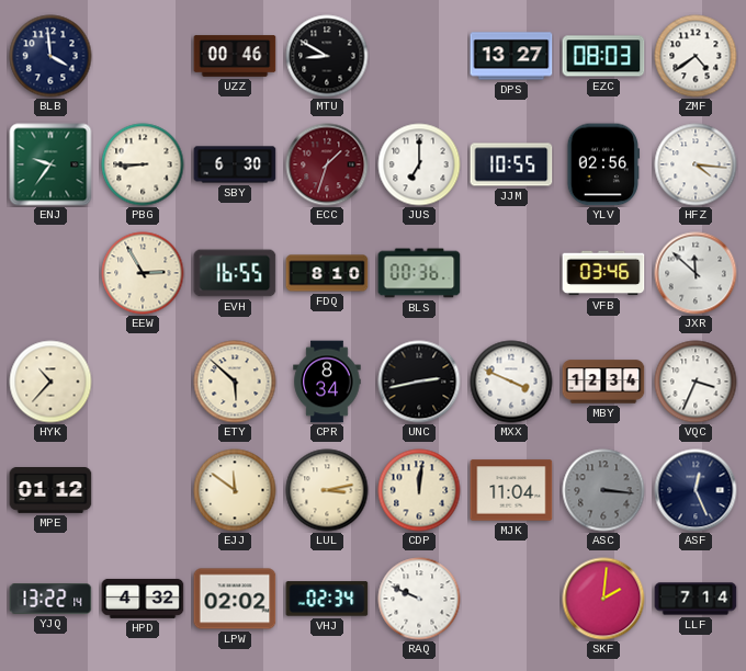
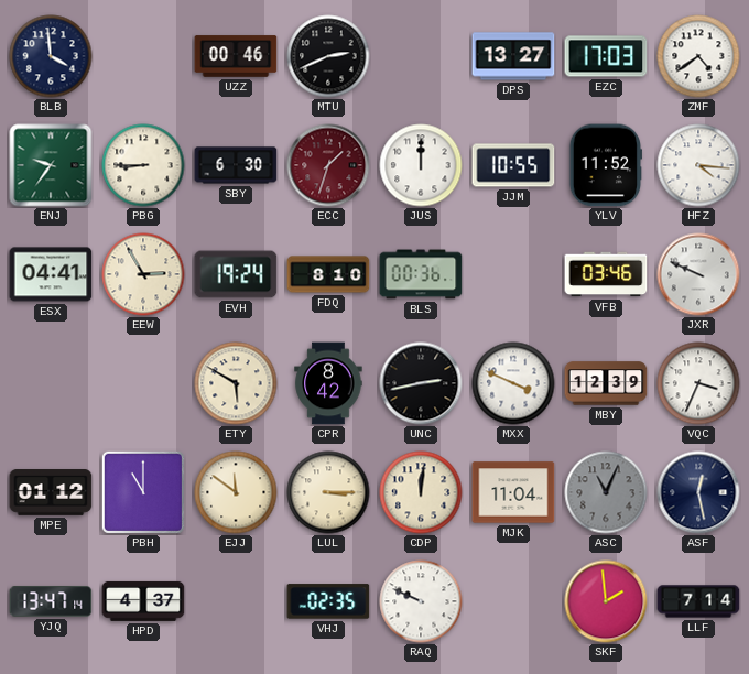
MTU: 8:50 -> 2:41
EZC: 08:03 -> 17:03
JUS: 7:00 -> 12:00
YLV: 02:56 -> 11:52
ESX: none -> 04:41
EVH: 16:55 -> 19:24
JXR: 11:52 -> 9:49
HYK: 10:37 -> none
ETY: 5:52 -> 5:50
CPR: 8:34 -> 8:42
MBY: 12:34 -> 12:39
PBH: none -> 11:00
LUL: 3:13 -> 3:15
ASC: 3:16 -> 11:04
ASF: 12:26 -> 12:28
YJQ: 13:22 -> 13:47
HPD: 4:32 -> 4:37
LPW: 02:02 -> none
VHJ: 02:34 -> 02:35
SKF: 2:01 -> 1:59
